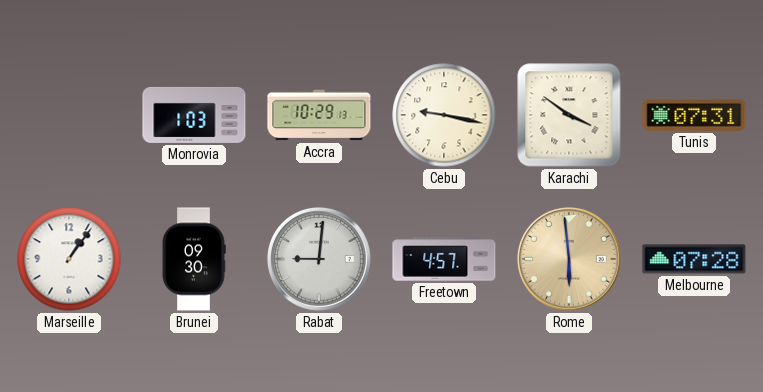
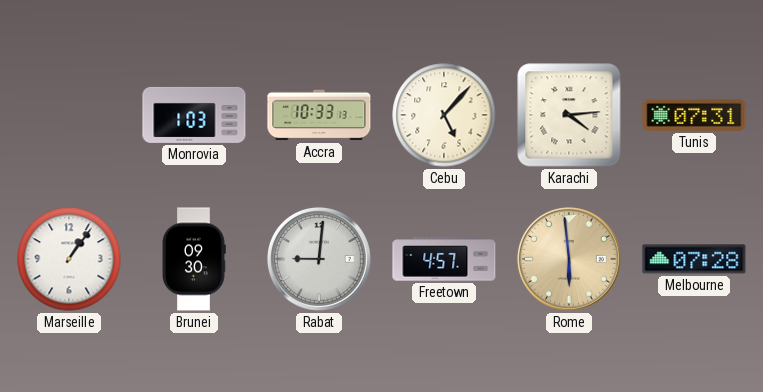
Accra: 10:29 -> 10:33
Cebu: 9:17 -> 5:07
Karachi: 3:51 -> 4:14
